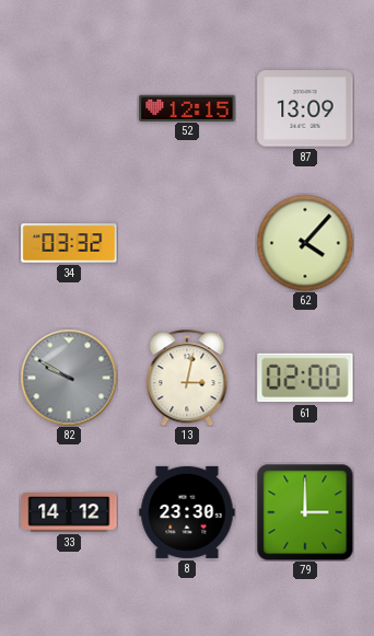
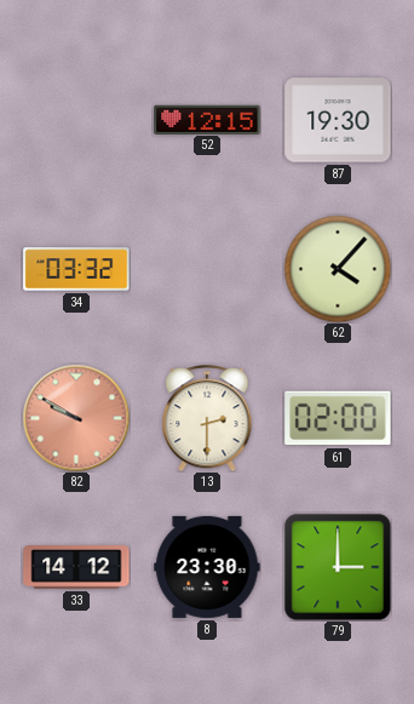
87: 13:09 -> 19:30
82 dial: grey -> salmon
13: 3:02 -> 2:30
